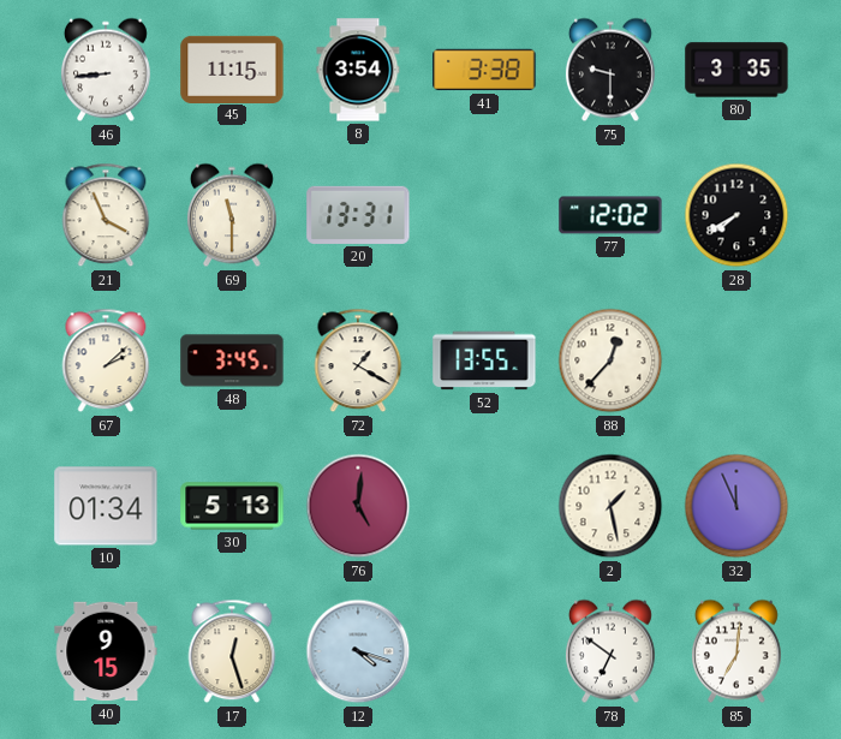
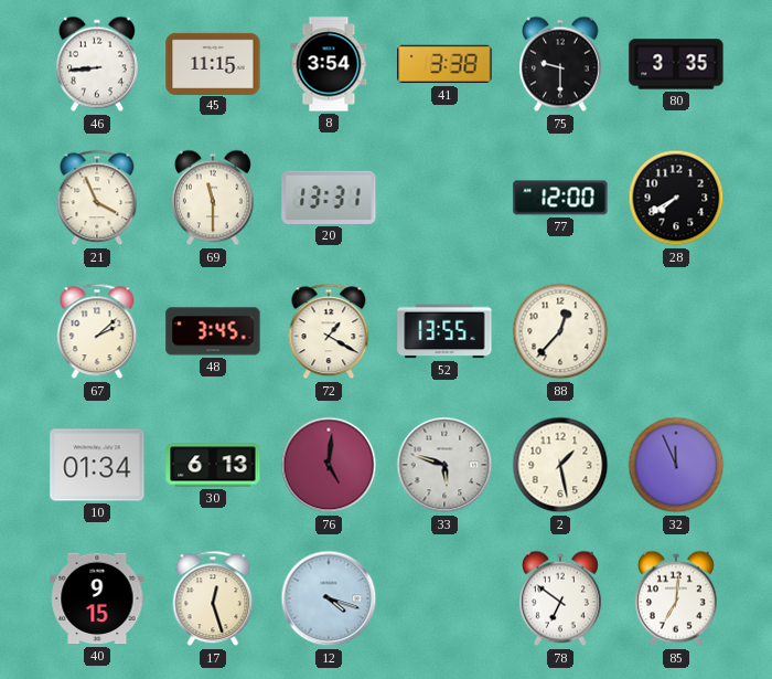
77: 12:02 -> 12:00
30: 5:13 -> 6:13
33: none -> 5:48
